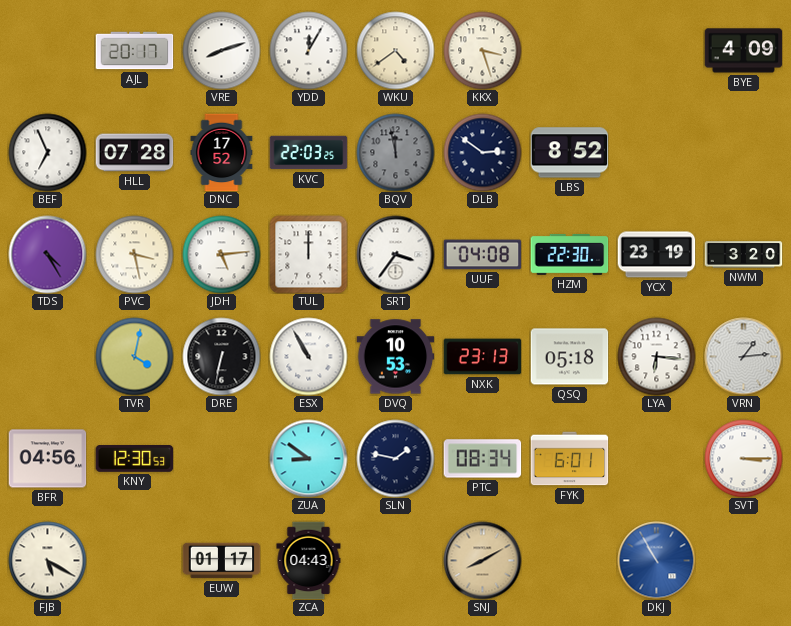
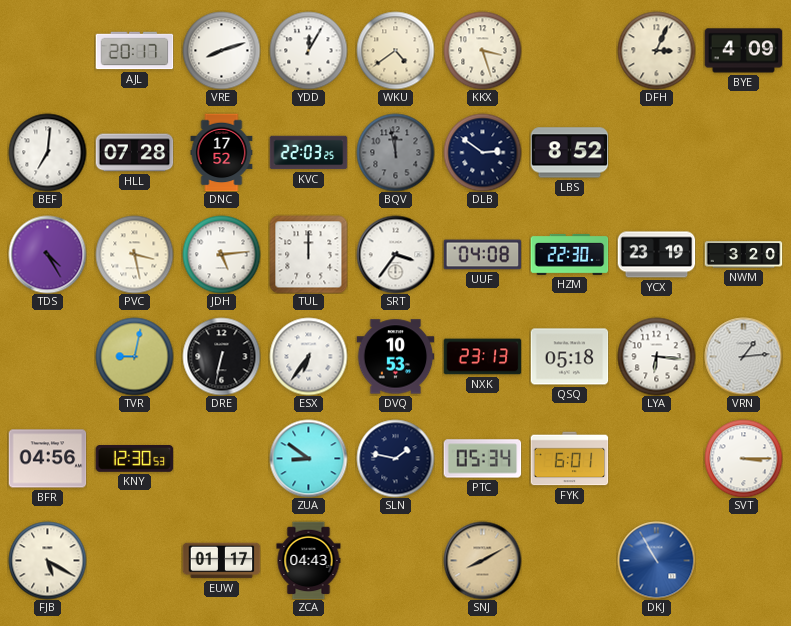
DFH: none -> 3:04
BEF: 6:56 -> 7:01
TVR: 4:02 -> 9:02
ESX: 10:55 -> 6:36
PTC: 08:34 -> 05:34
